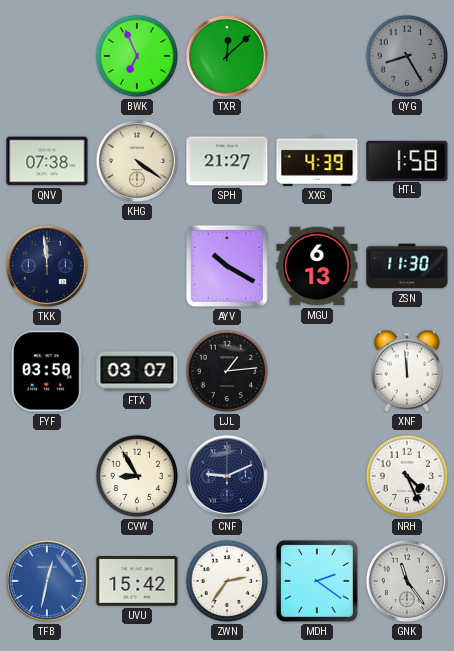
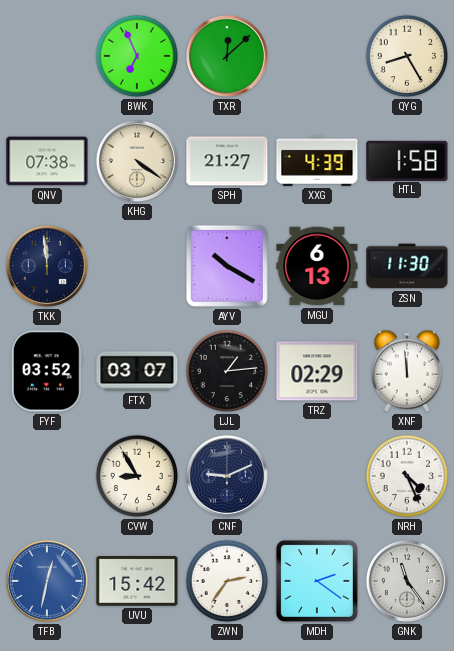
QYG dial: grey -> cream
FYF: 03:50 -> 03:52
TRZ: none -> 02:29
